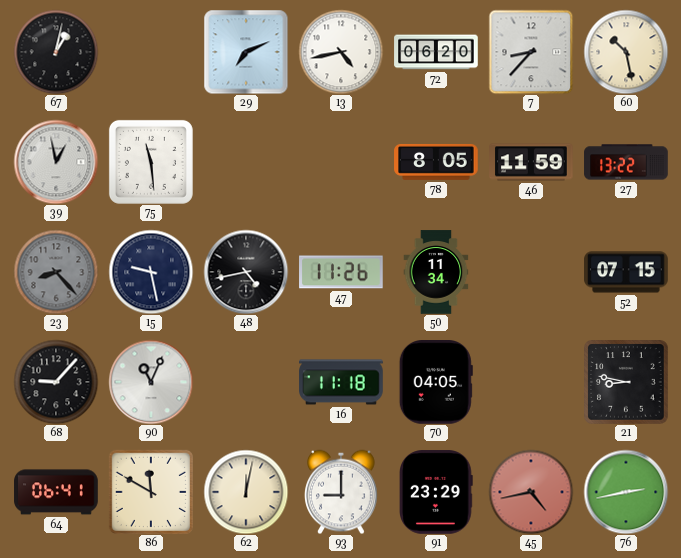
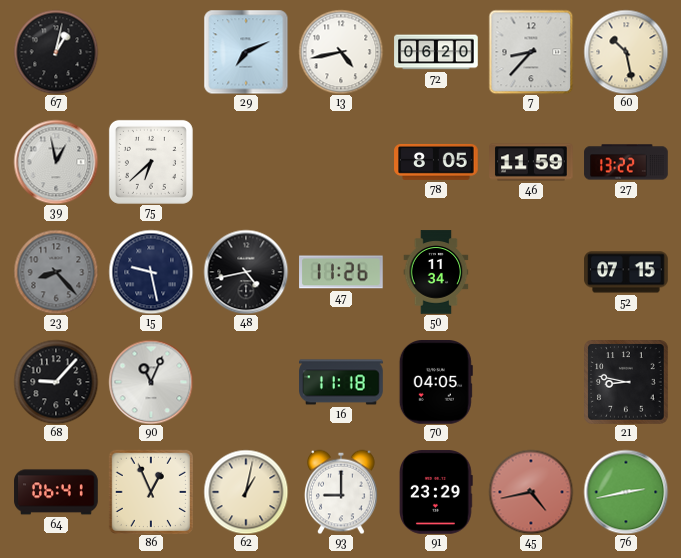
75: 11:29 -> 6:38
86: 11:50 -> 12:56
62: 12:02 -> 1:02
